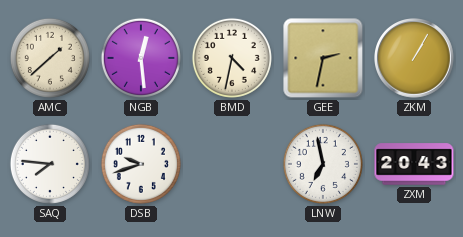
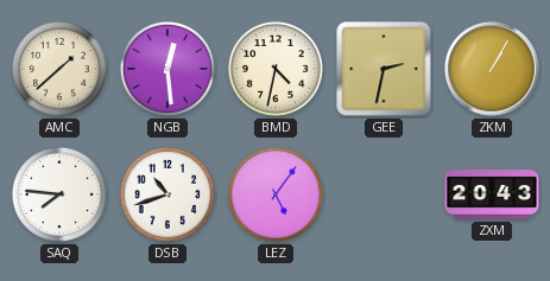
DSB: 9:42 -> 10:42
LEZ: none -> 5:06
LNW: 6:58 -> none
